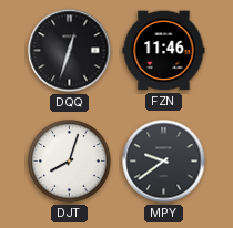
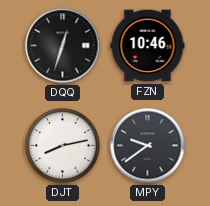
FZN: 11:46 -> 10:46
DJT: 8:03 -> 8:13
